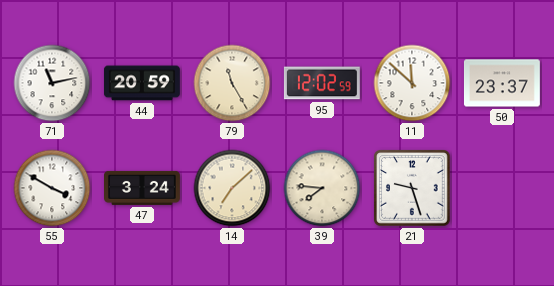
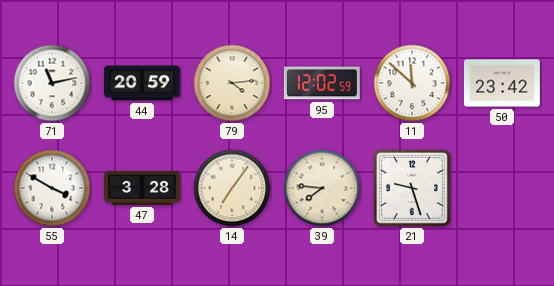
79: 11:25 -> 4:14
50: 23:37 -> 23:42
47: 3:24 -> 3:28
14: 7:08 -> 7:06
